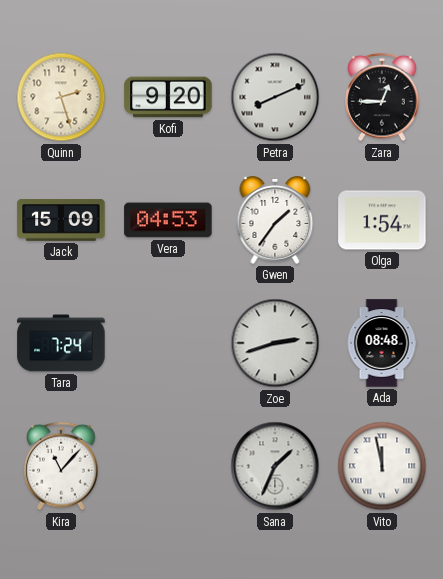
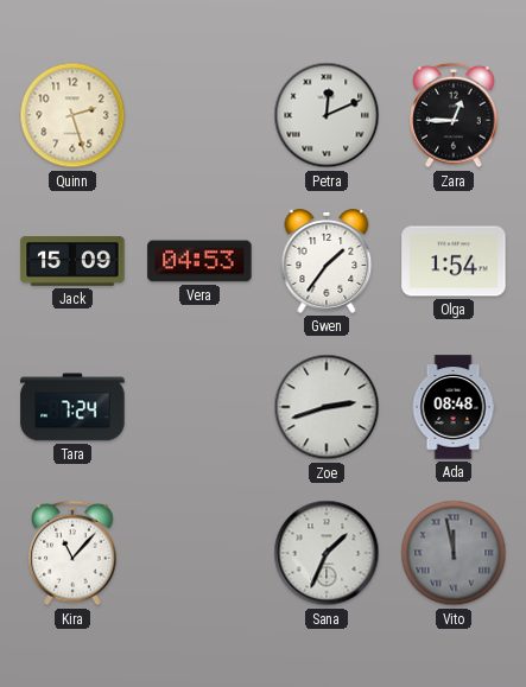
Kofi: 9:20 -> none
Petra: 8:11 -> 12:11
Vito dial: white -> grey
